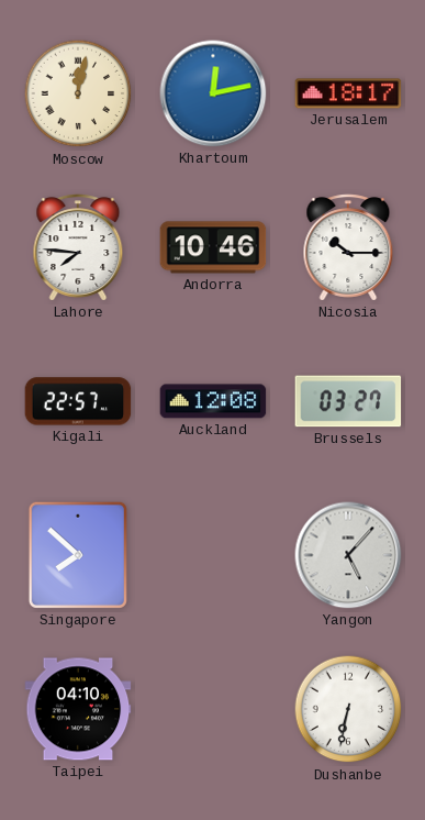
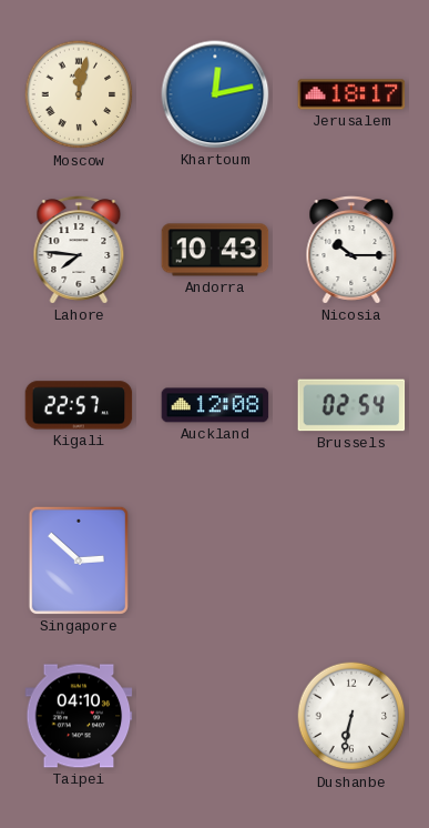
Andorra: 10:46 -> 10:43
Brussels: 03:27 -> 02:54
Singapore: 7:52 -> 2:52
Yangon: 5:07 -> none
